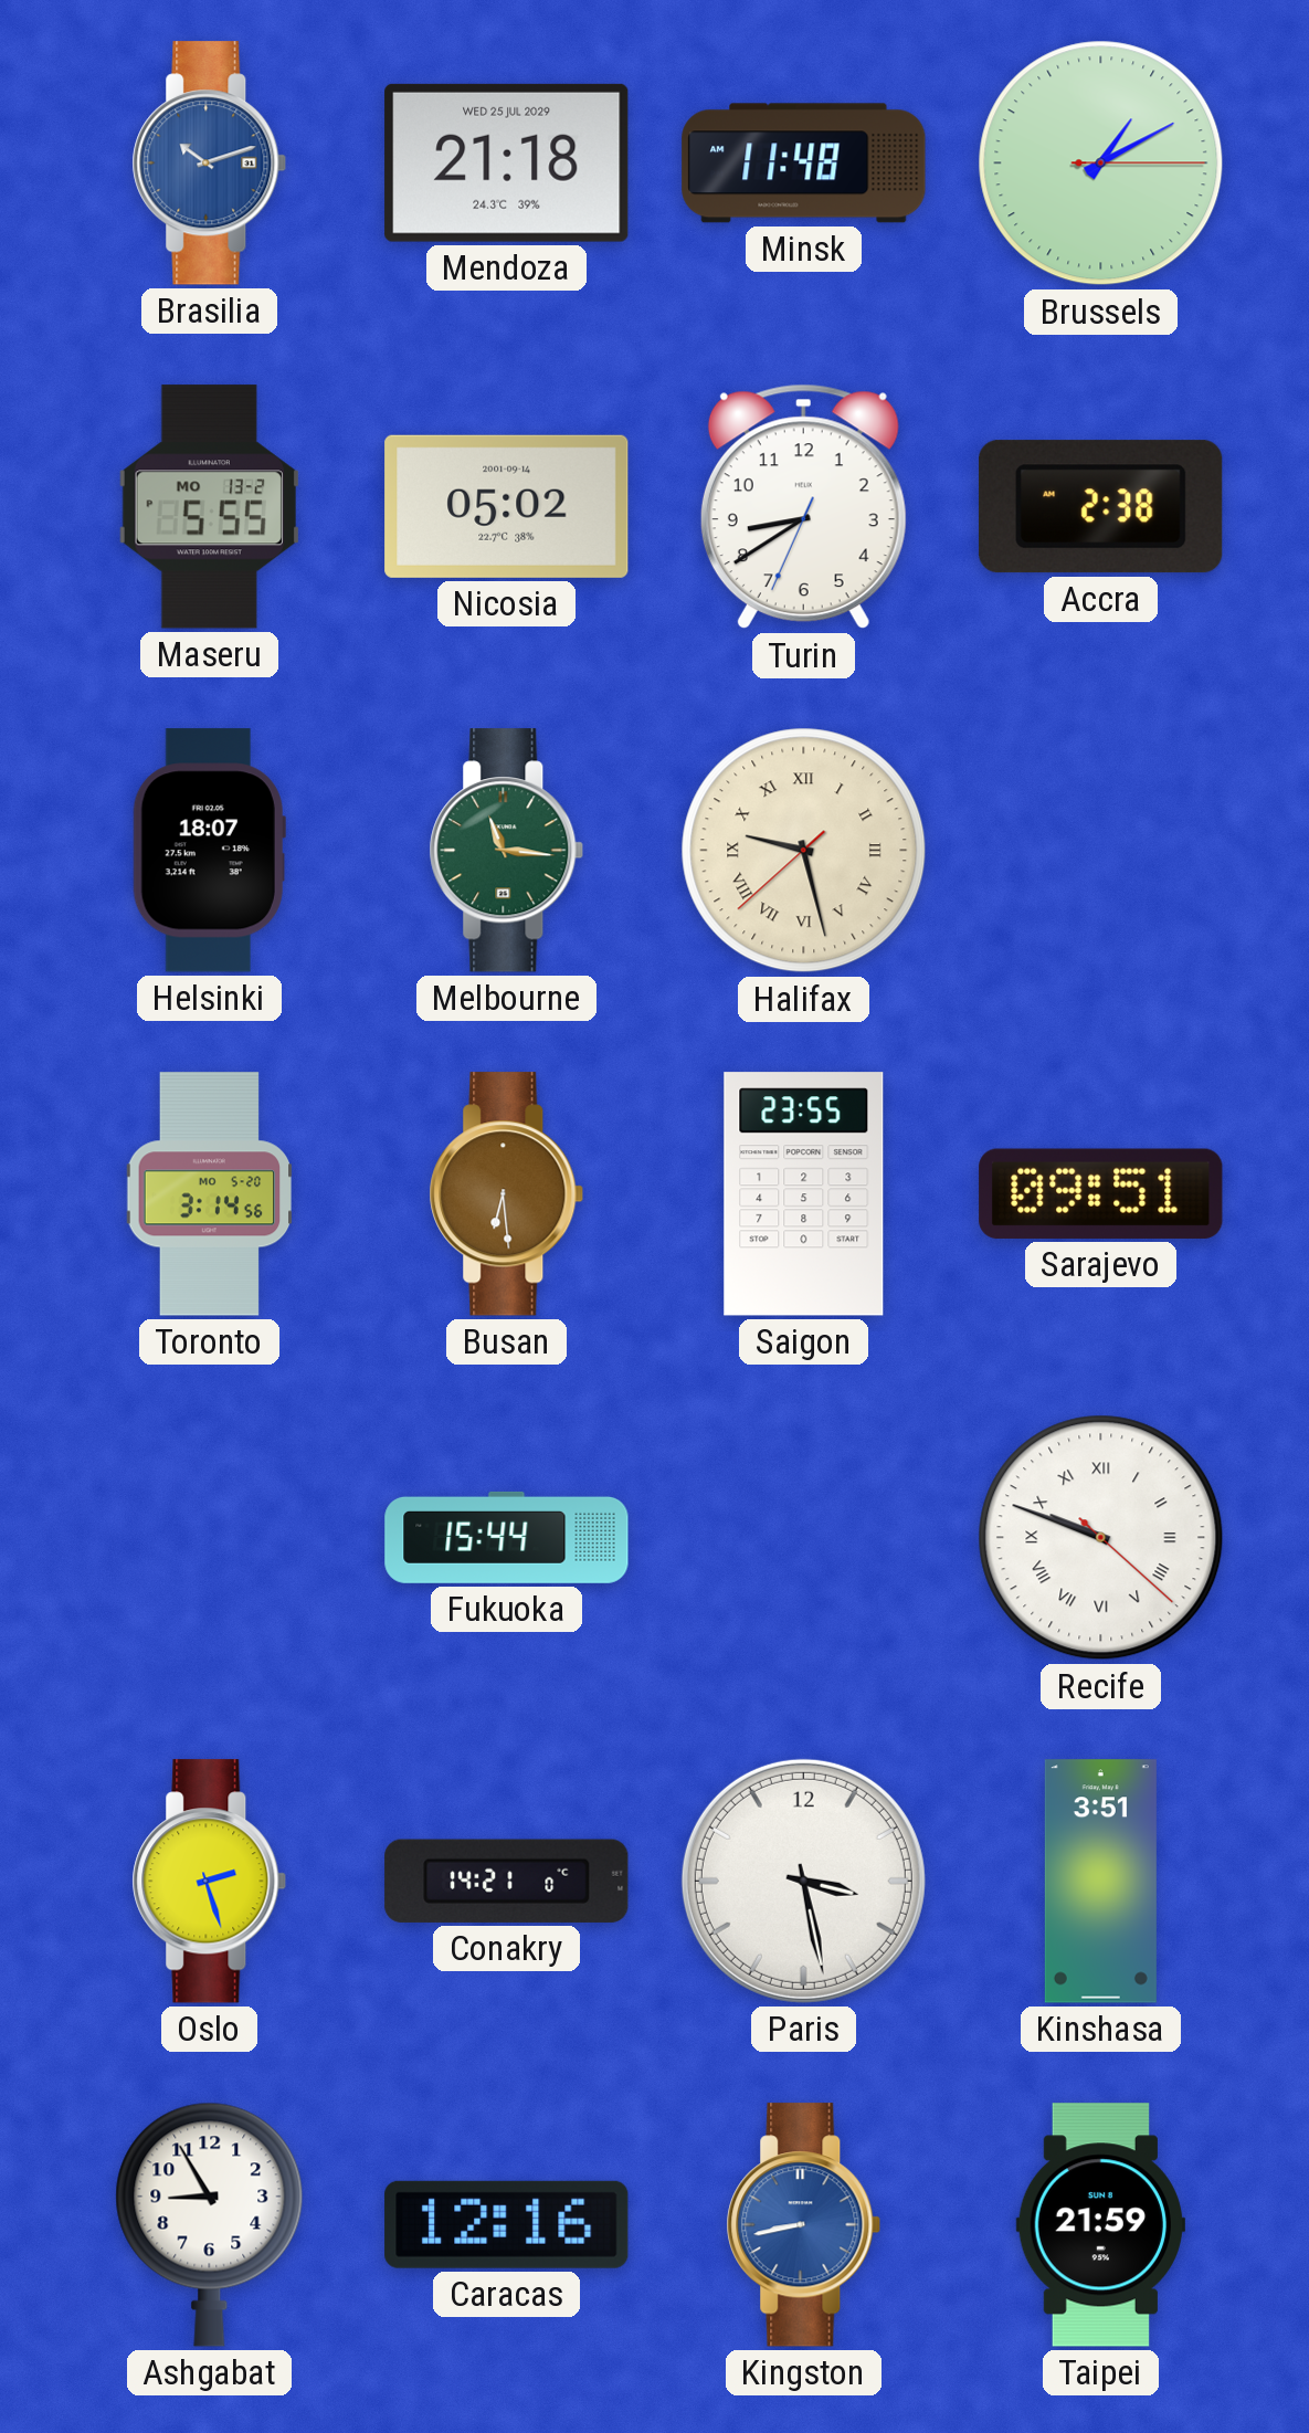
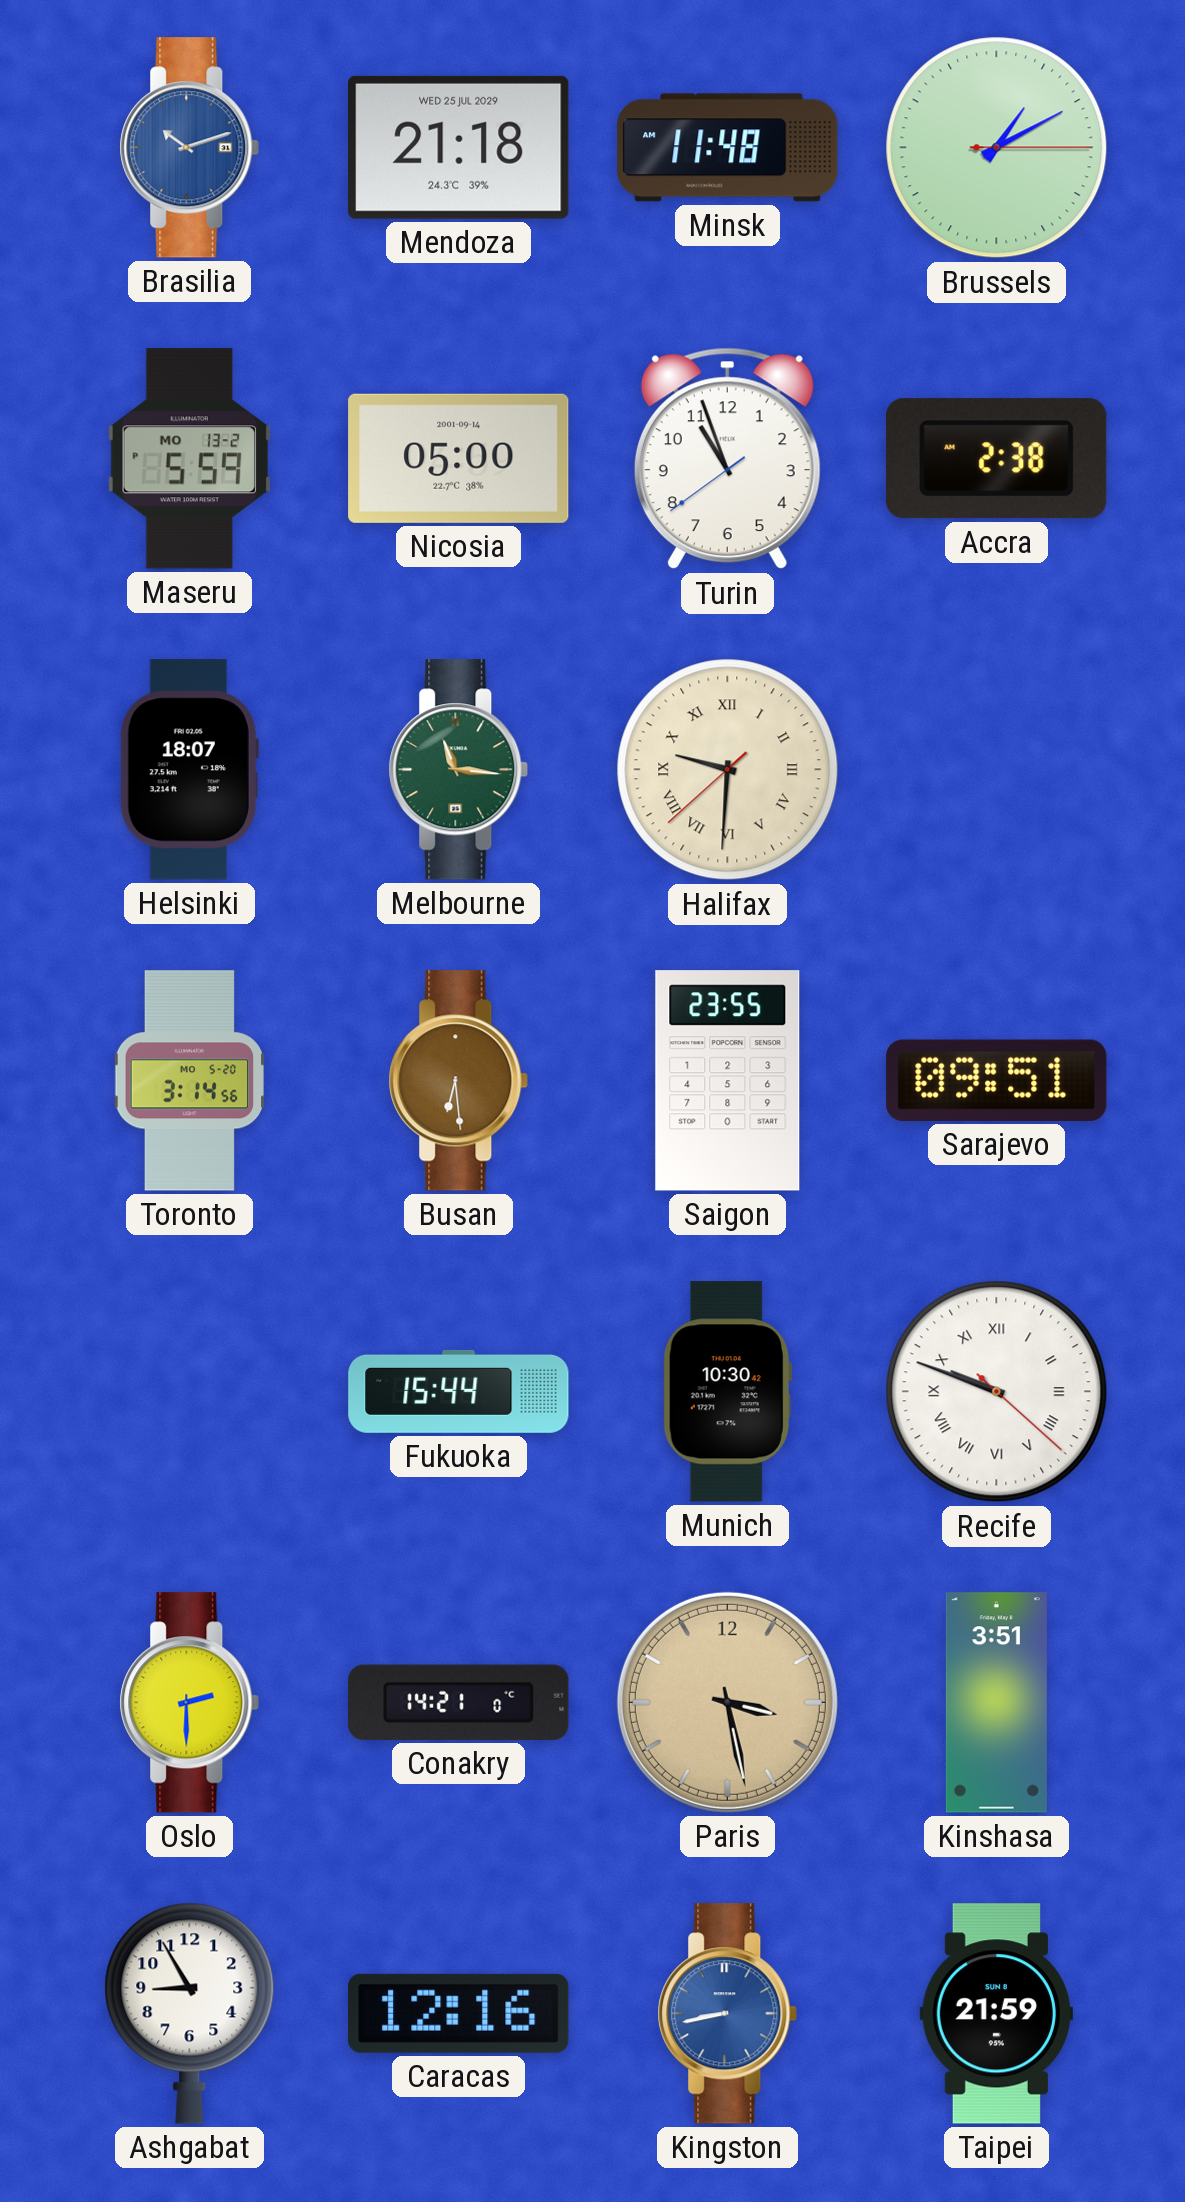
Maseru: 5:55 -> 5:59
Nicosia: 05:02 -> 05:00
Turin: 8:39 -> 10:56
Halifax: 9:27 -> 9:30
Munich: none -> 10:30
Oslo: 2:27 -> 2:30
Paris dial: white -> champagne
